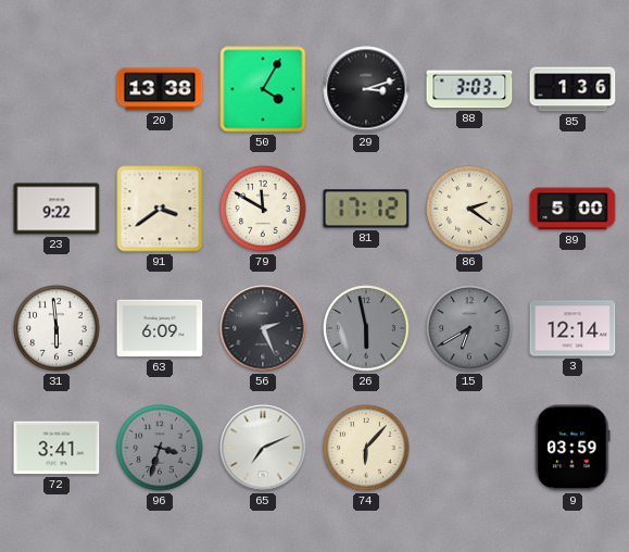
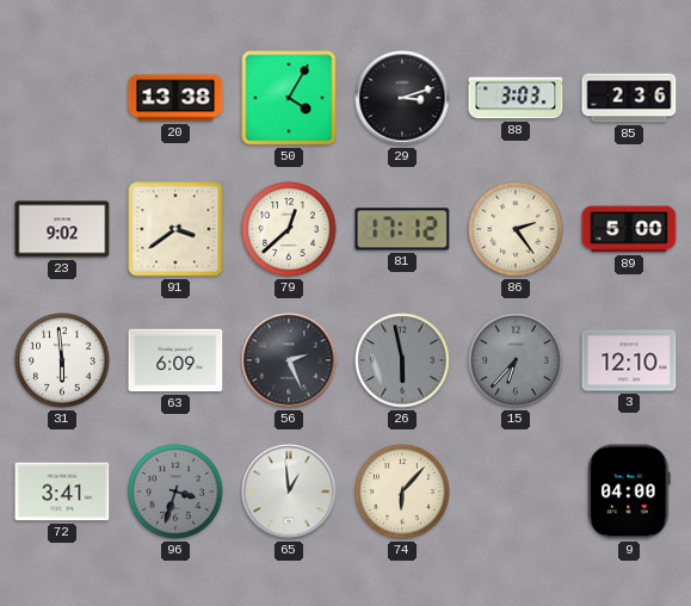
85: 1:36 -> 2:36
23: 9:22 -> 9:02
79: 11:50 -> 12:38
86: 2:21 -> 2:24
15: 6:40 -> 6:37
3: 12:14 -> 12:10
65: 7:11 -> 12:59
9: 03:59 -> 04:00
